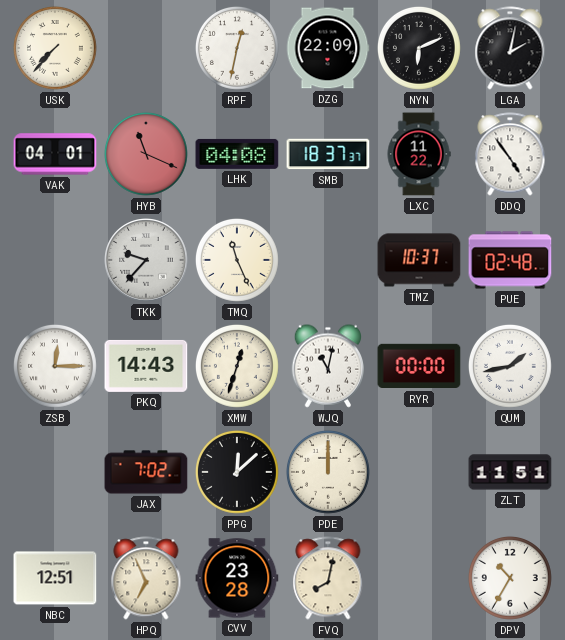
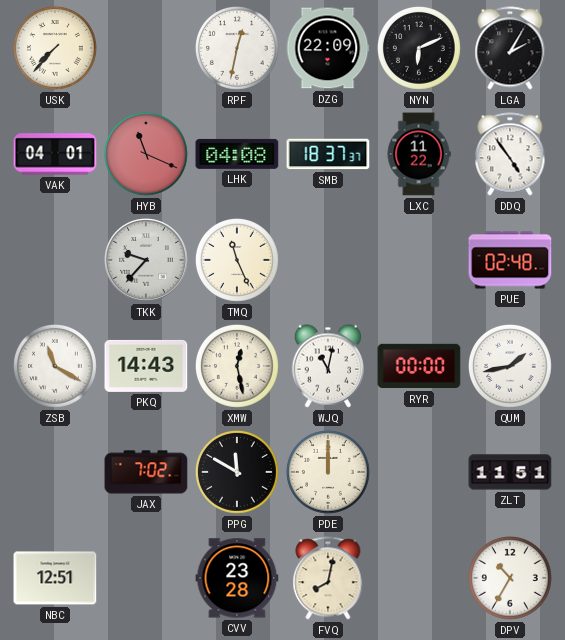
LGA: 2:02 -> 2:05
TMZ: 10:37 -> none
ZSB: 12:15 -> 11:20
XMW: 12:33 -> 12:28
PPG: 12:08 -> 11:50
HPQ: 6:56 -> none
